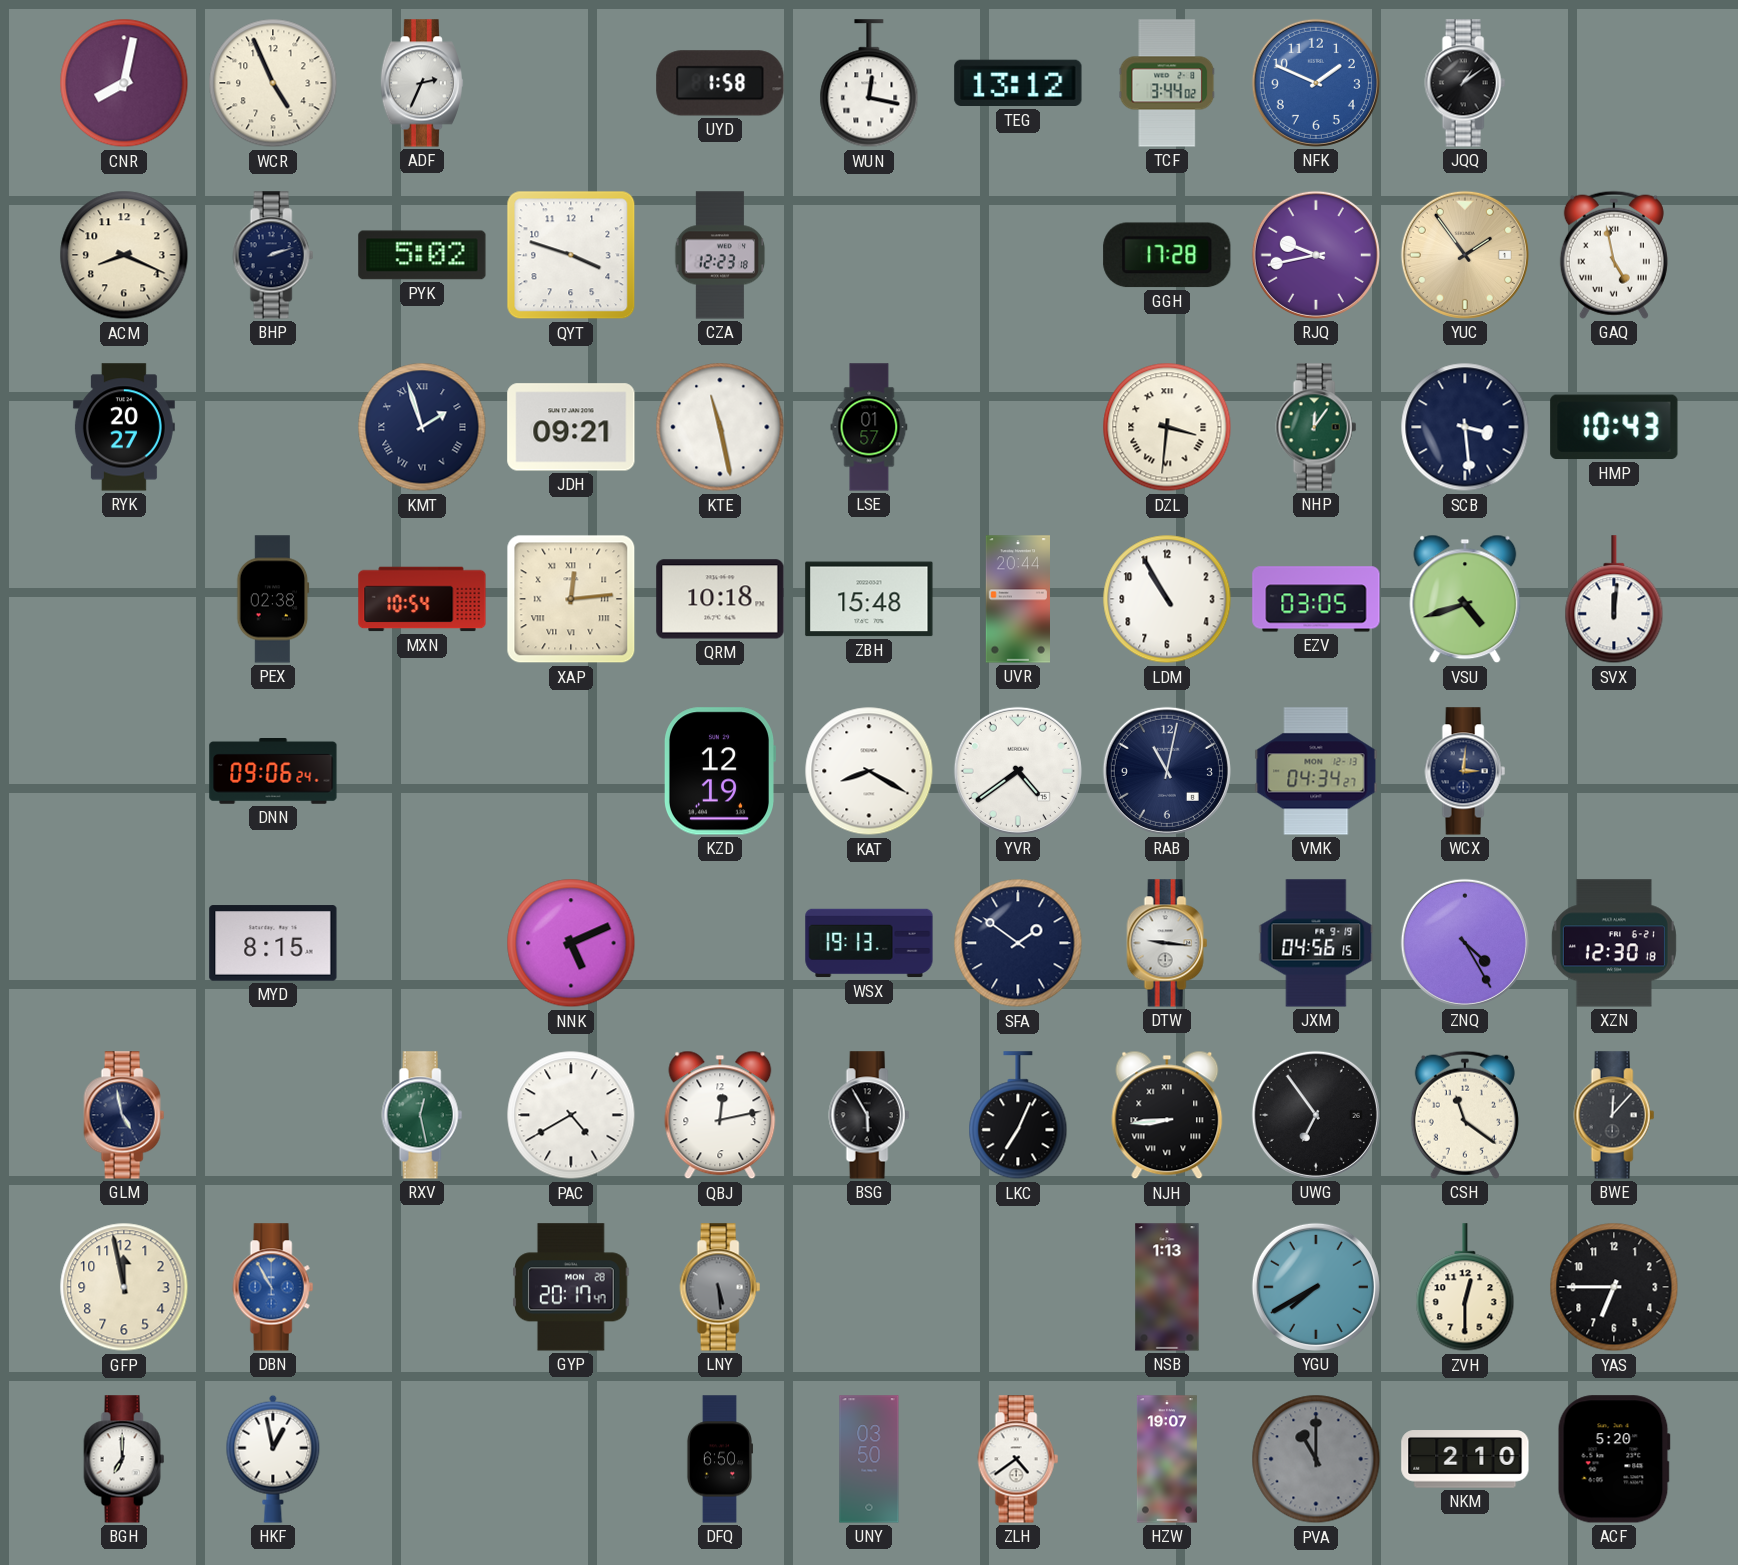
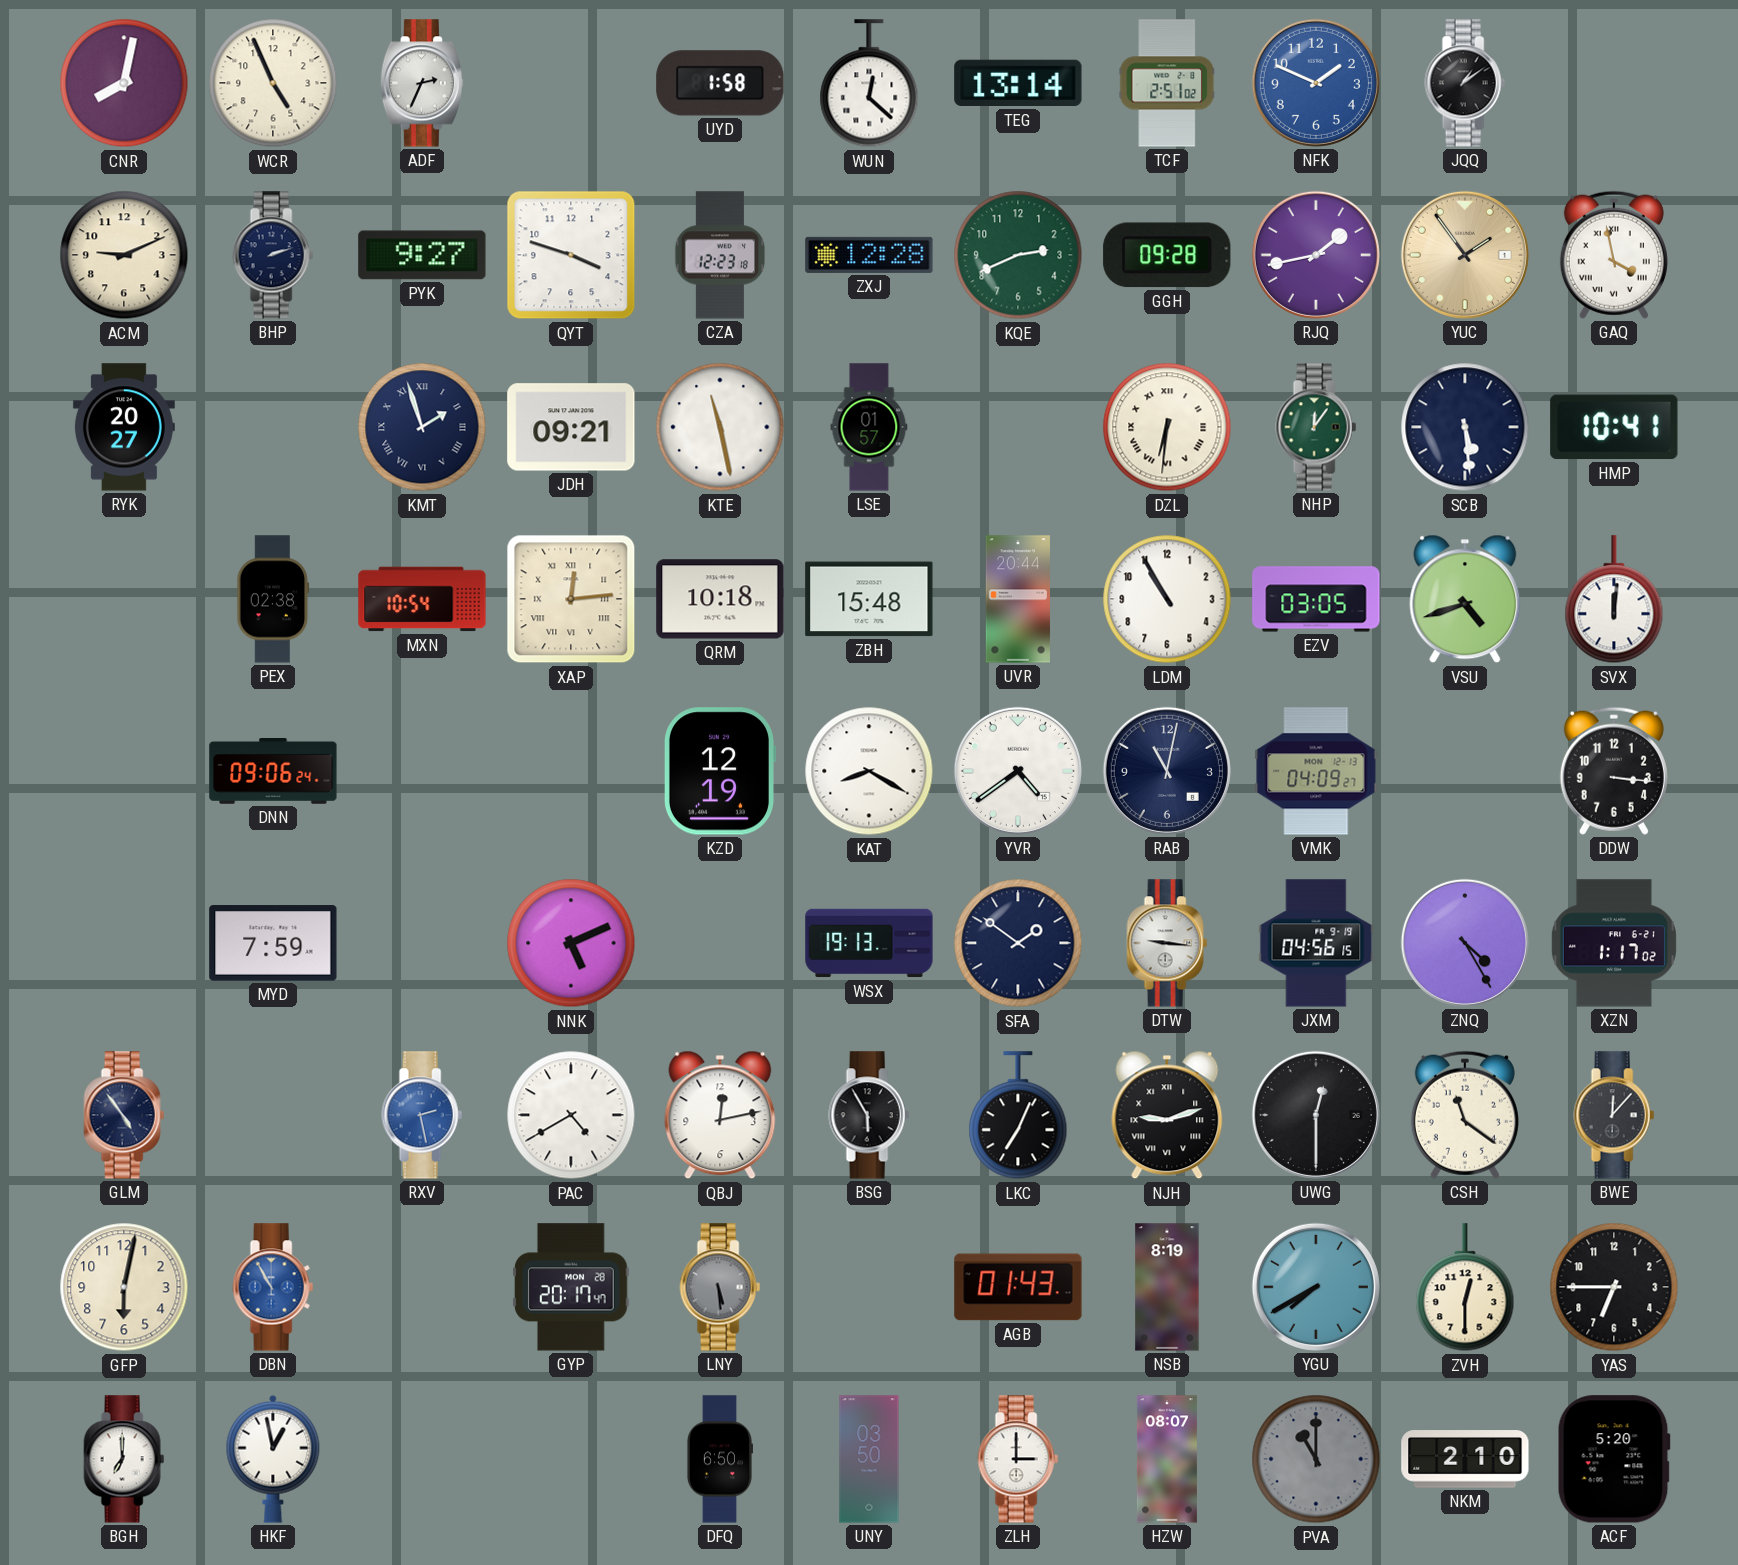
WUN: 12:17 -> 12:22
TEG: 13:12 -> 13:14
TCF: 3:44 -> 2:51
ACM: 8:19 -> 9:11
PYK: 5:02 -> 9:27
ZXJ: none -> 12:28
KQE: none -> 2:41
GGH: 17:28 -> 09:28
RJQ: 9:43 -> 1:43
GAQ: 4:58 -> 3:58
DZL: 3:31 -> 6:31
SCB: 3:29 -> 5:29
HMP: 10:43 -> 10:41
VMK: 04:34 -> 04:09
WCX: 3:01 -> none
DDW: none -> 3:16
MYD: 8:15 -> 7:59
XZN: 12:30 -> 1:17
GLM: 4:58 -> 4:54
RXV: 12:28 -> 2:28
RXV dial: green -> blue
NJH: 8:44 -> 9:12
UWG: 6:54 -> 12:30
GFP: 11:58 -> 6:02
AGB: none -> 01:43
NSB: 1:13 -> 8:19
ZLH: 4:39 -> 3:00
HZW: 19:07 -> 08:07
